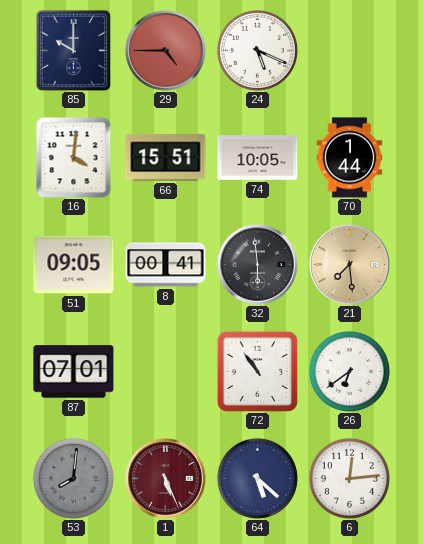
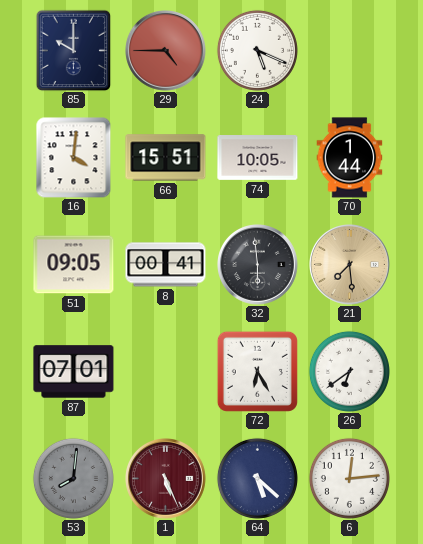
72: 10:54 -> 6:25
